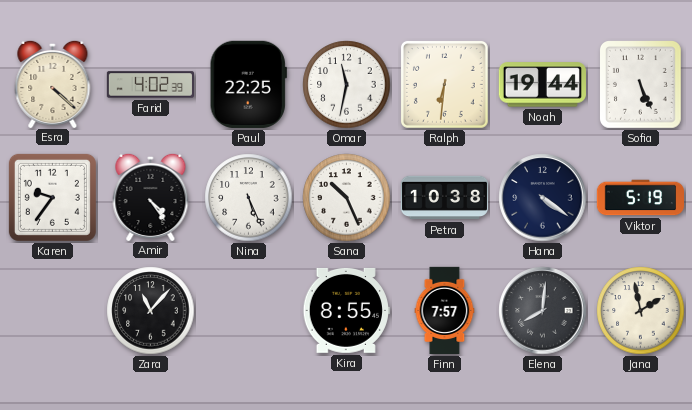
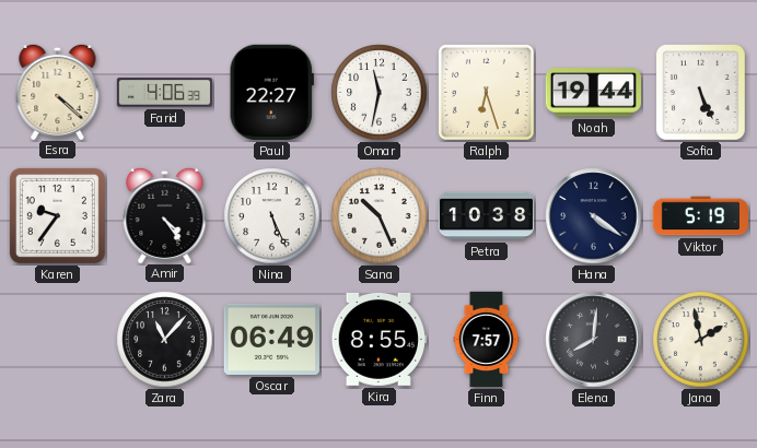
Farid: 4:02 -> 4:06
Paul: 22:25 -> 22:27
Ralph: 6:31 -> 6:27
Oscar: none -> 06:49
